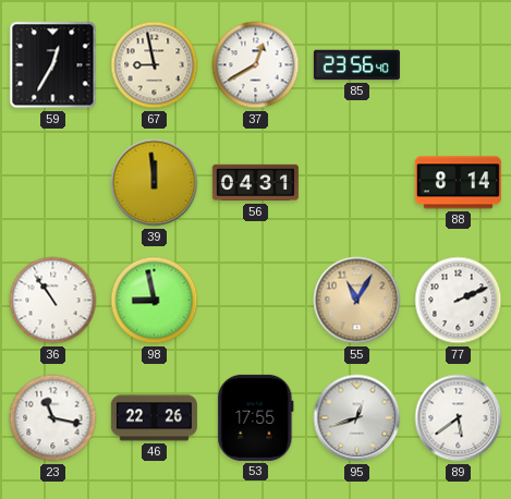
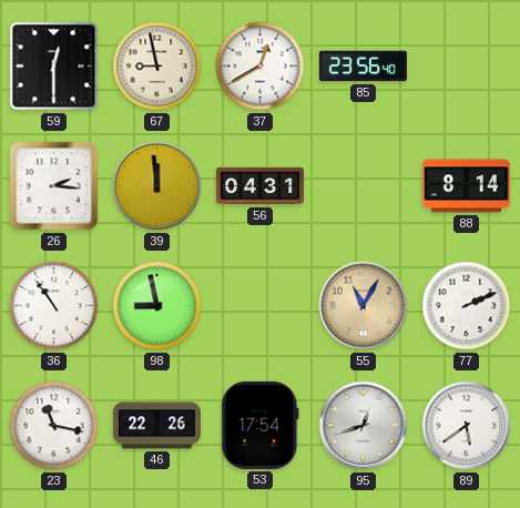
59: 12:35 -> 12:30
26: none -> 2:16
53: 17:55 -> 17:54
